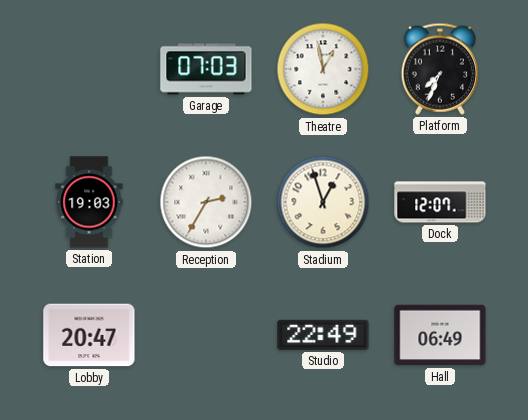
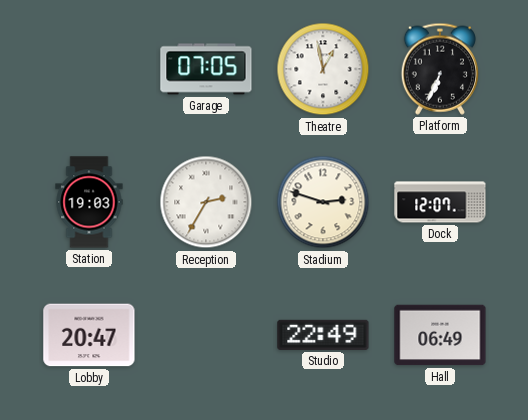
Garage: 07:03 -> 07:05
Platform: 7:34 -> 6:34
Stadium: 12:57 -> 2:48
